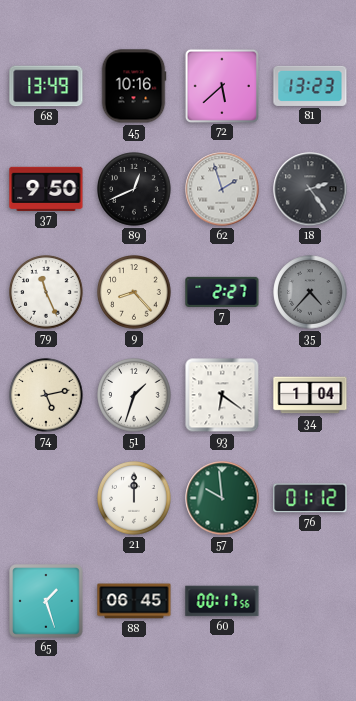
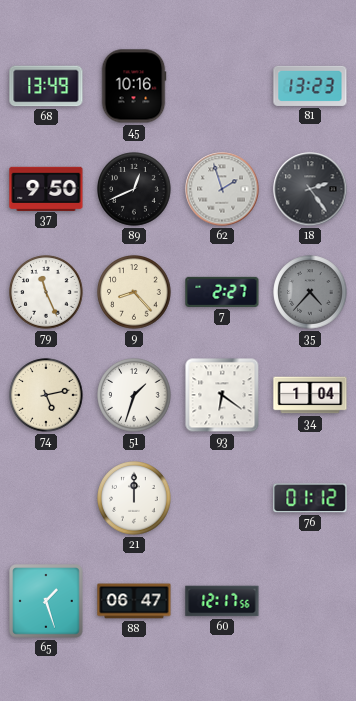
72: 5:38 -> none
57: 9:59 -> none
88: 06:45 -> 06:47
60: 00:17 -> 12:17
